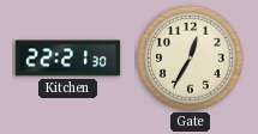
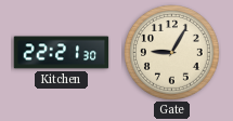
Gate: 12:35 -> 9:05
